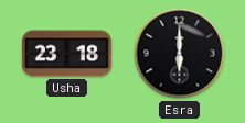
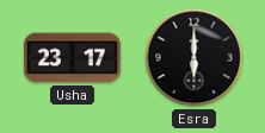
Usha: 23:18 -> 23:17
